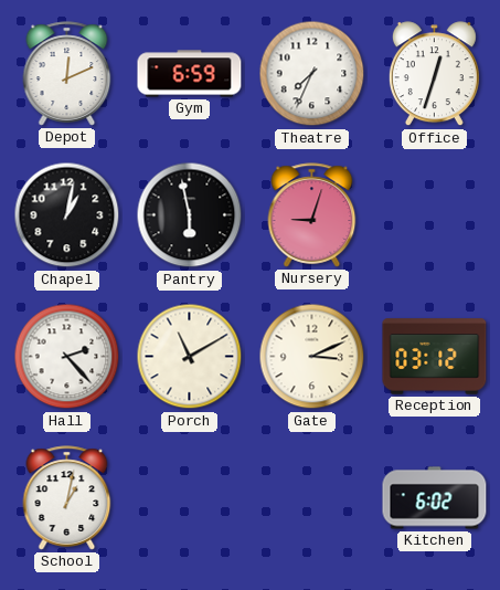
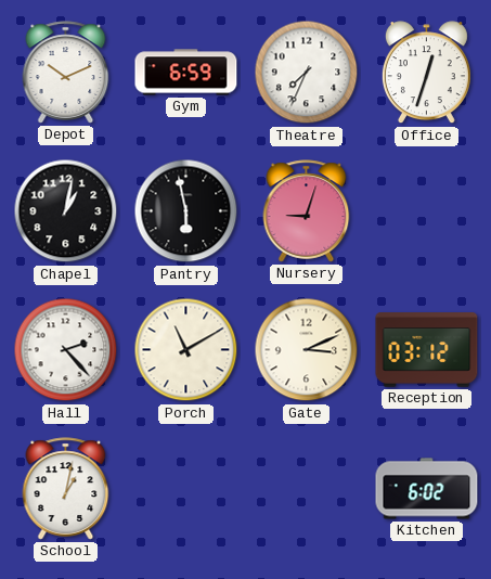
Depot: 12:11 -> 10:11
